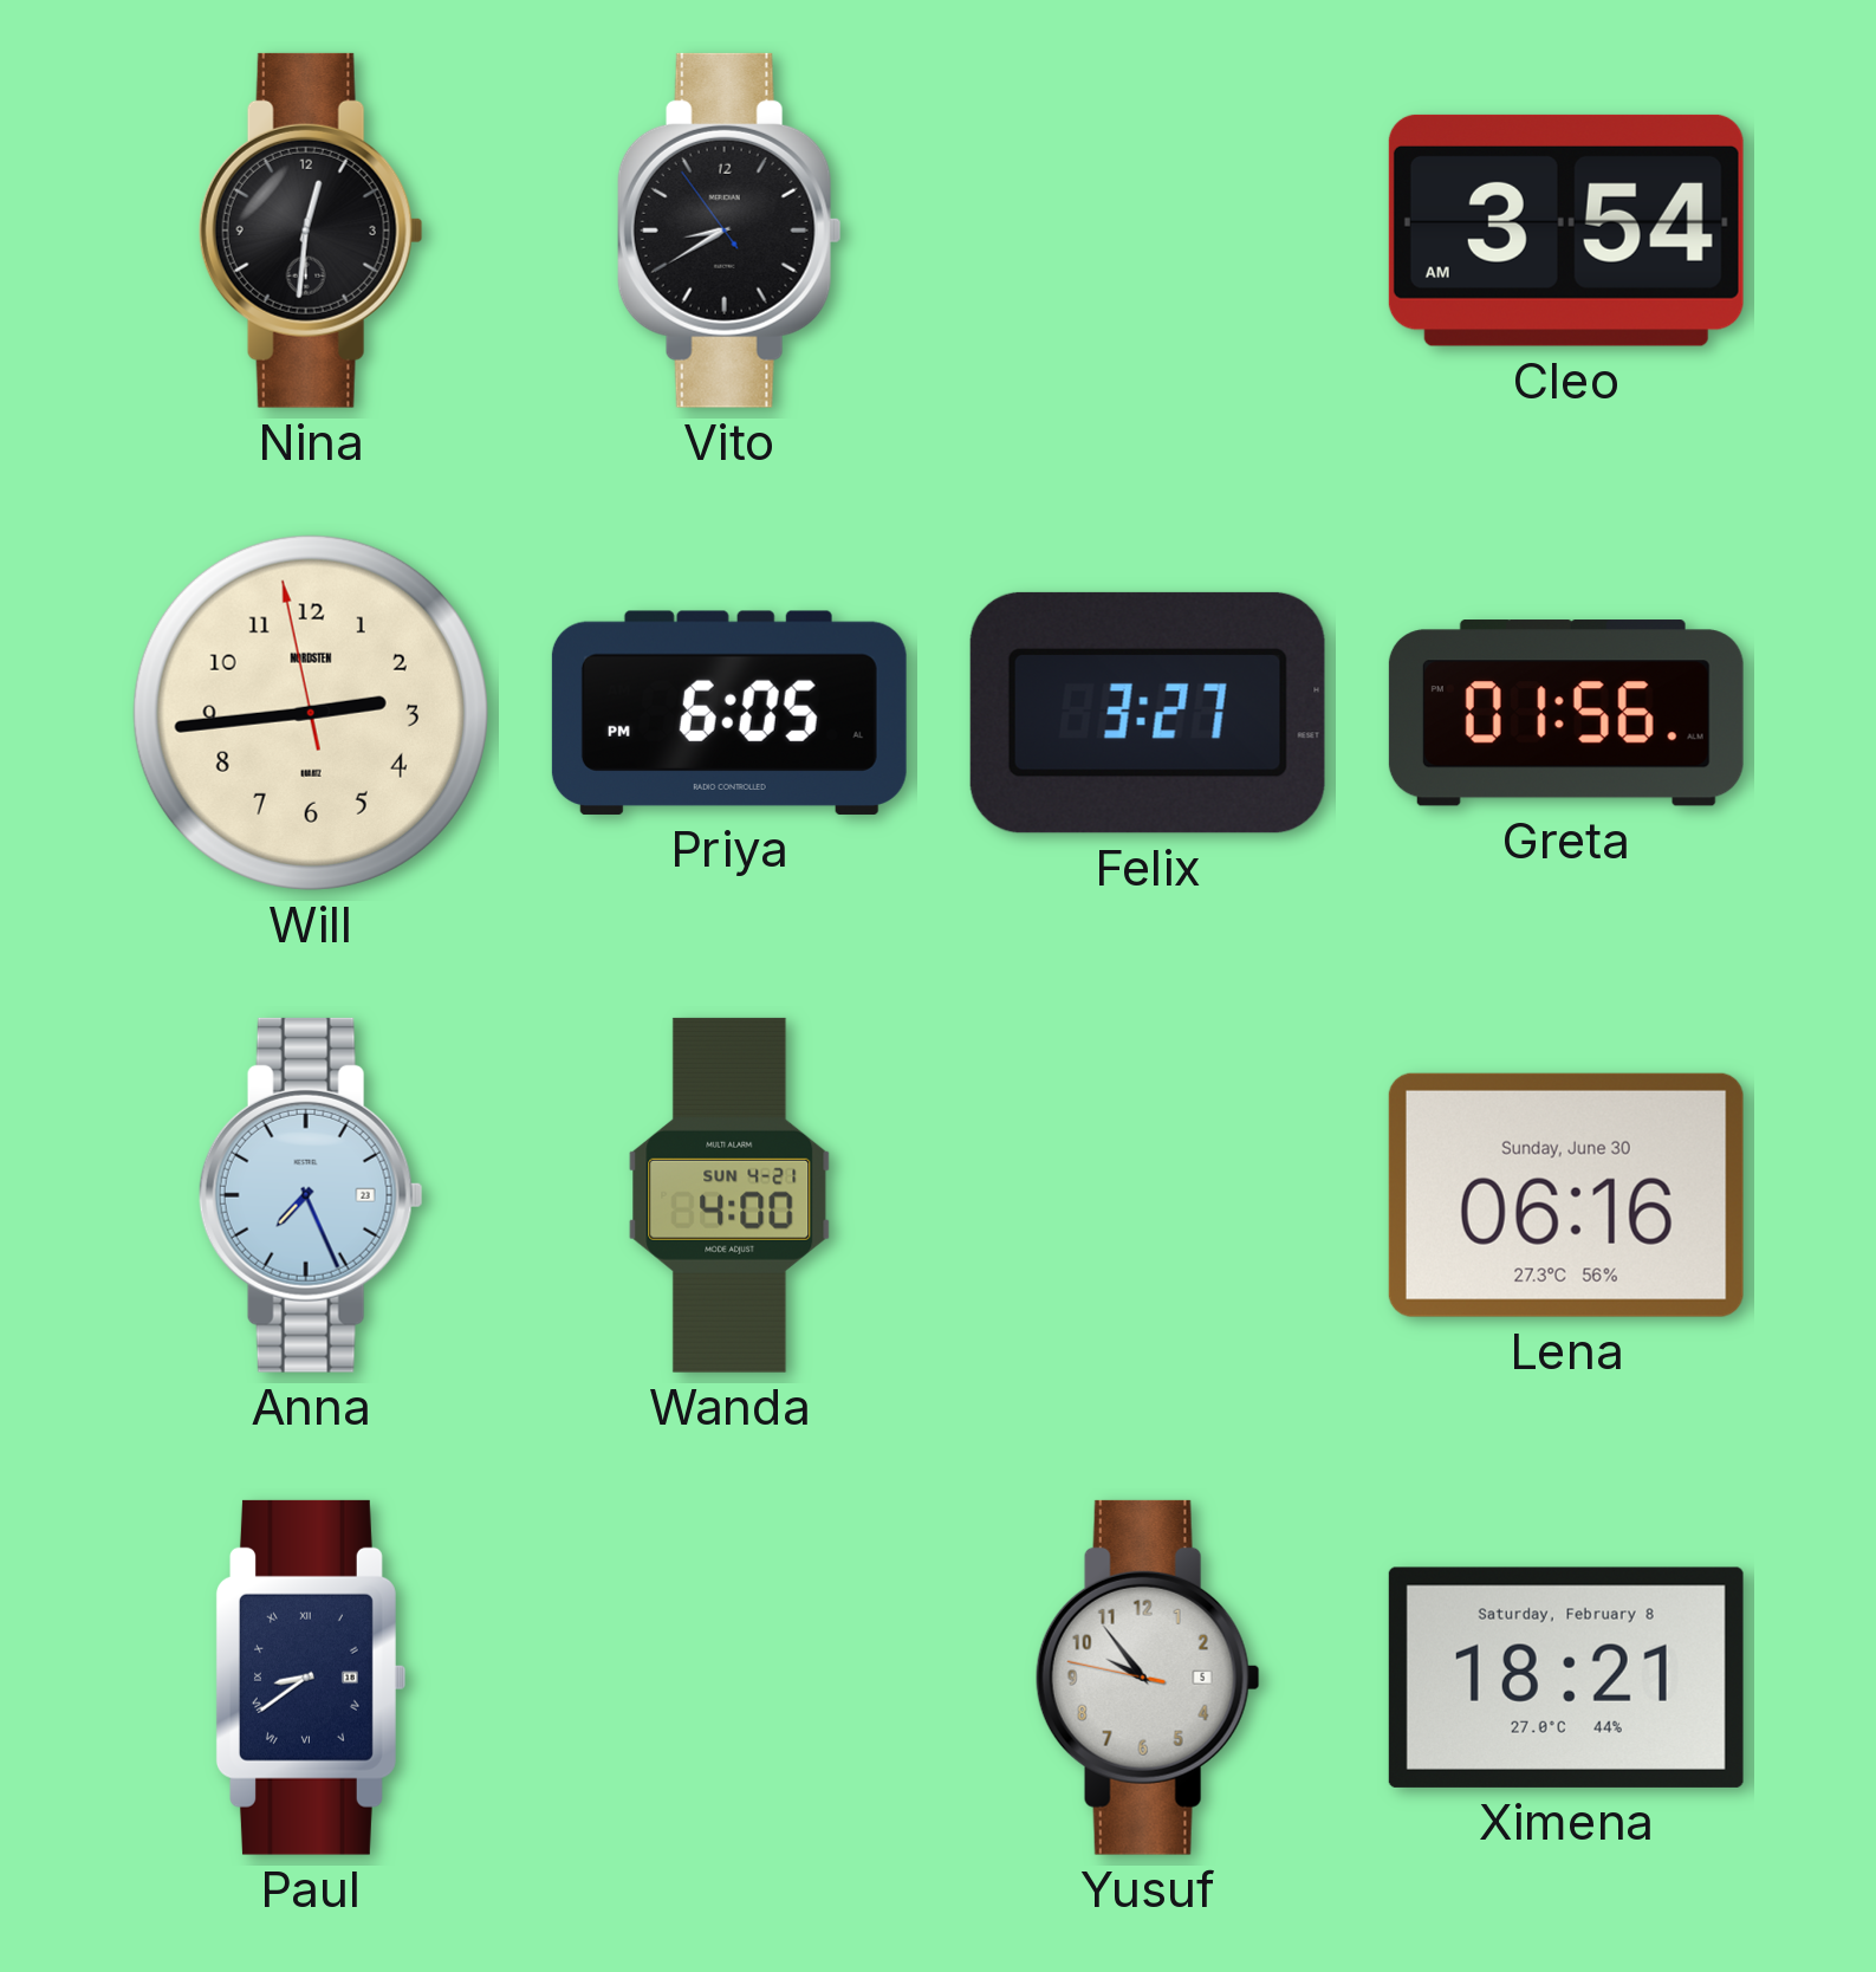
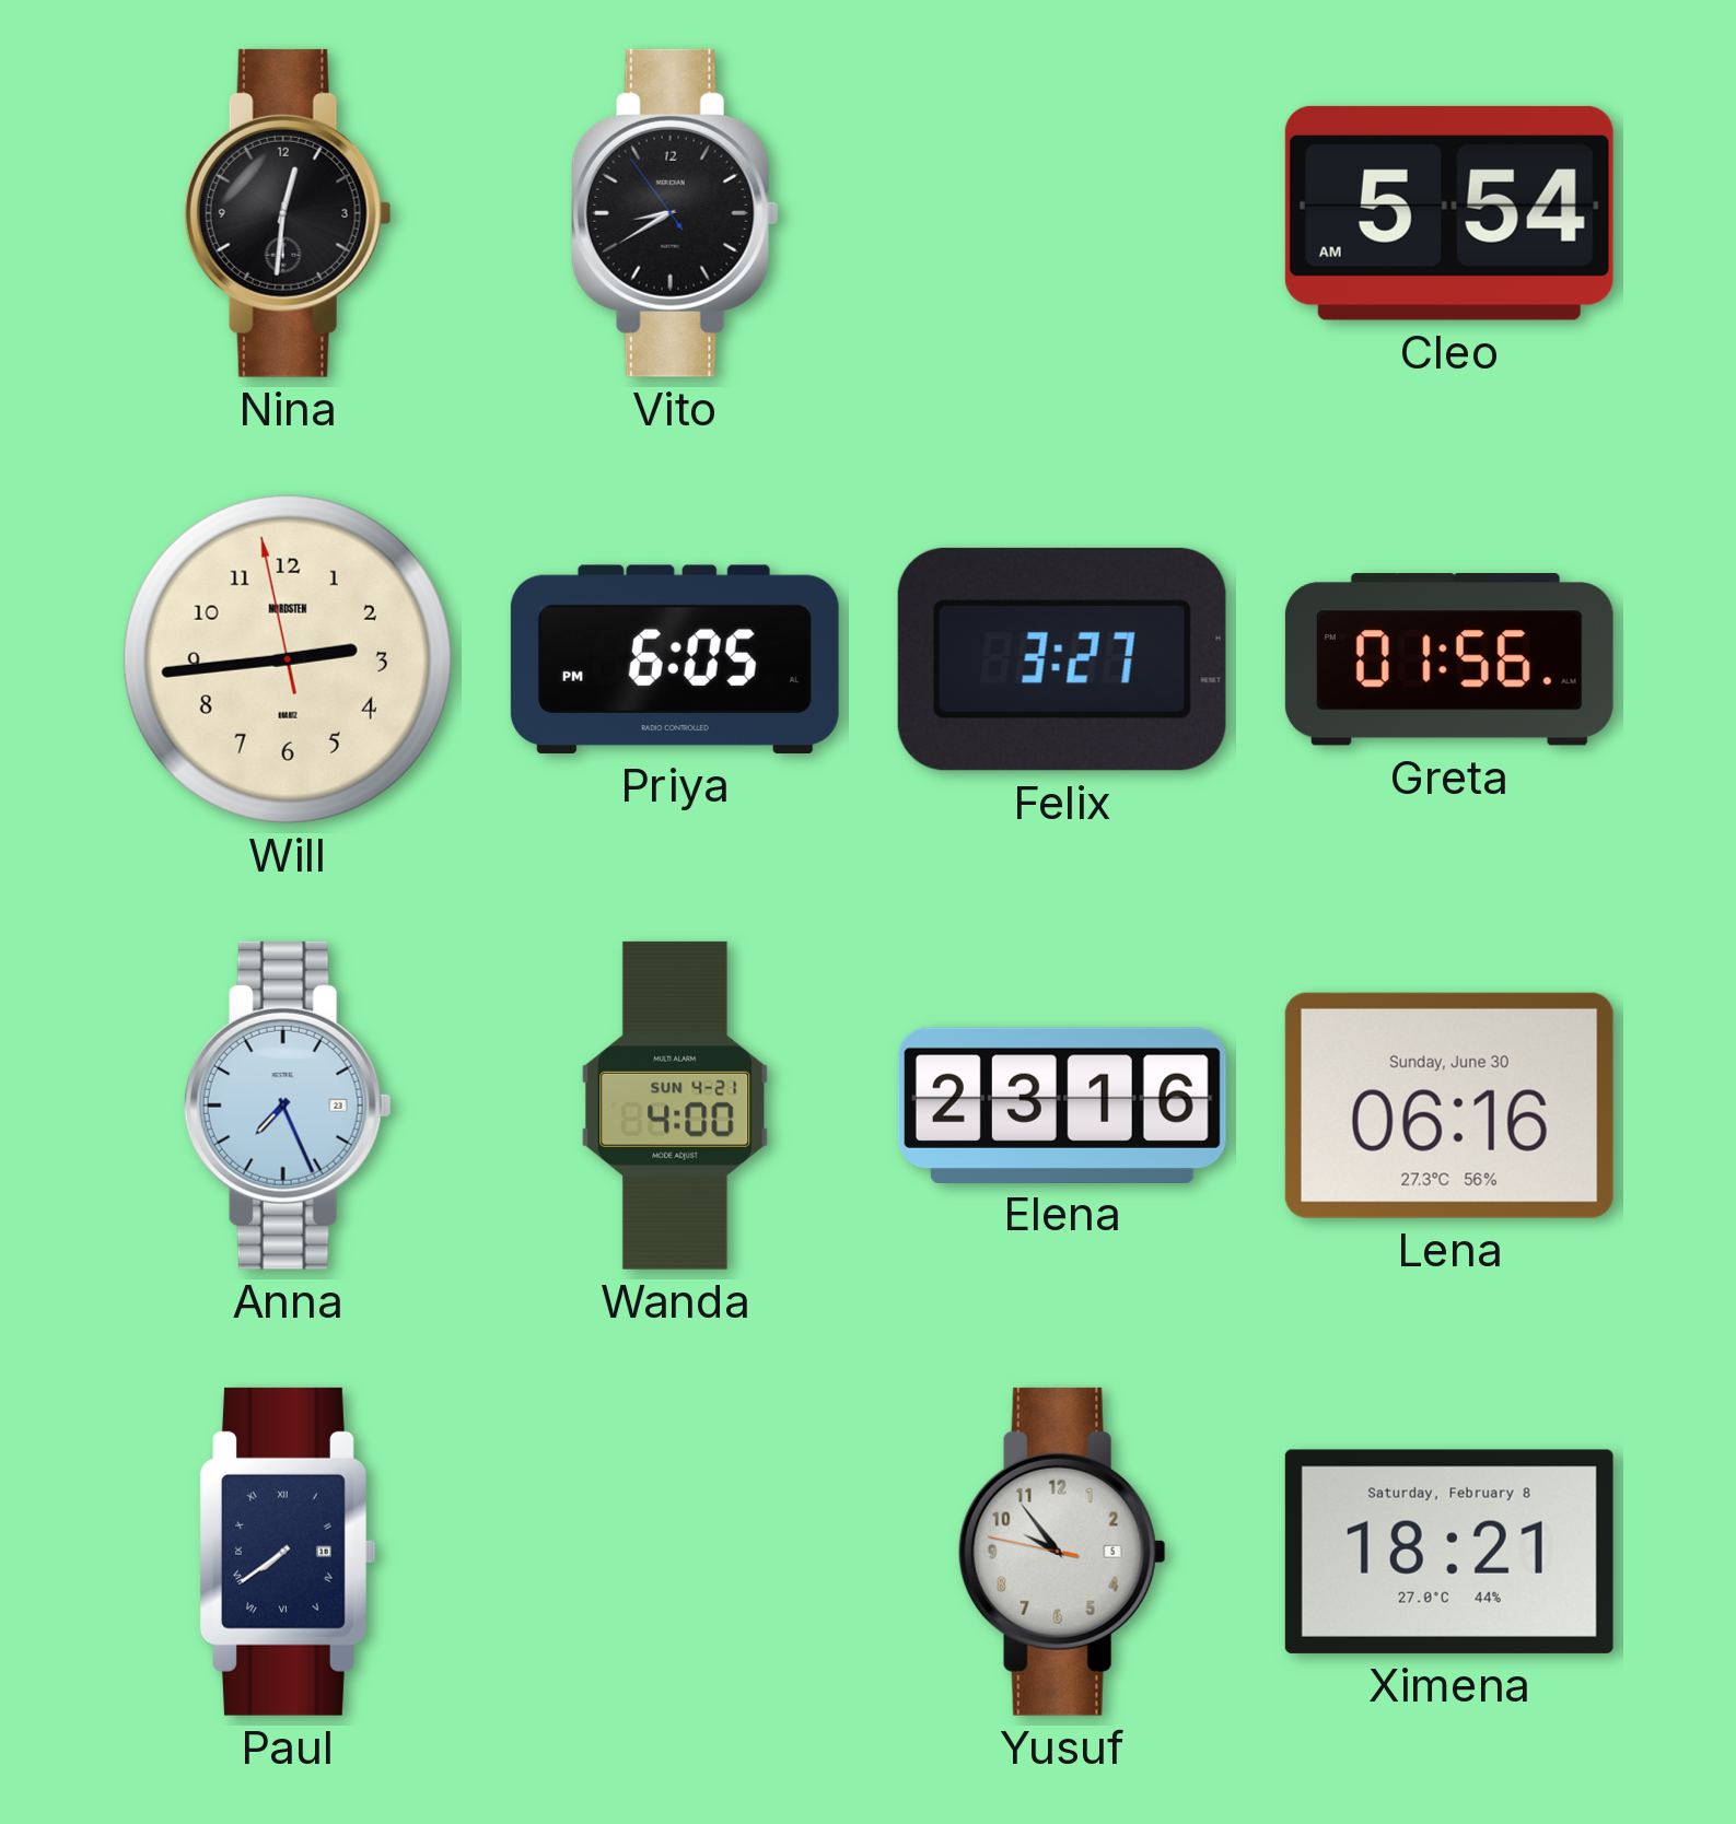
Cleo: 3:54 -> 5:54
Elena: none -> 23:16
Paul: 8:39 -> 7:39
